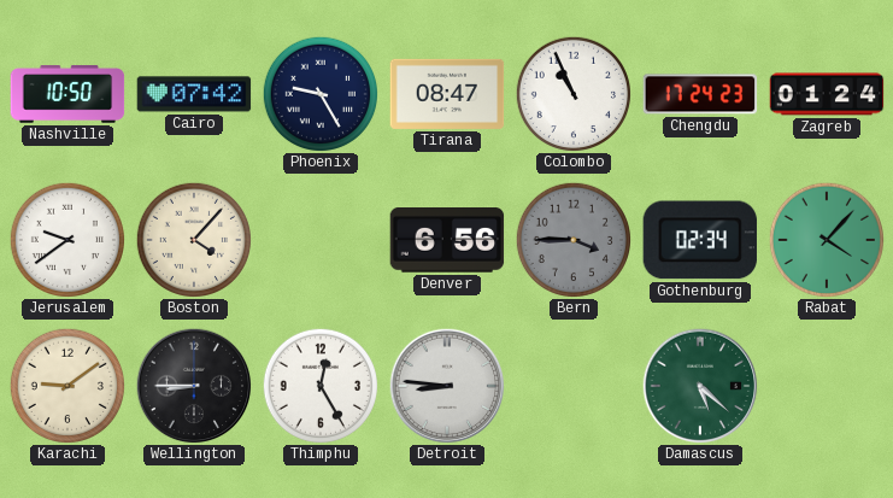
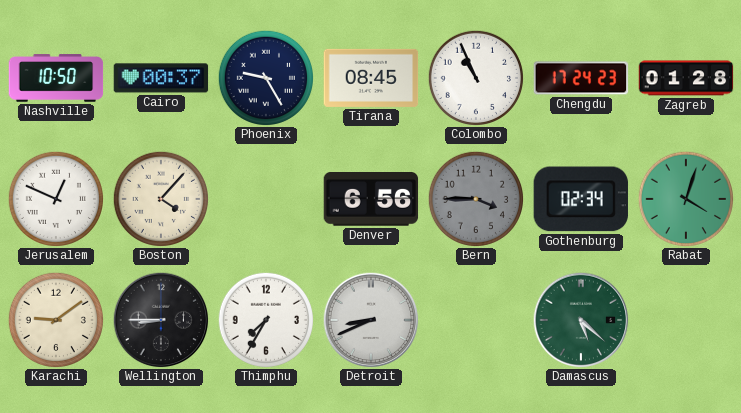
Cairo: 07:42 -> 00:37
Tirana: 08:47 -> 08:45
Zagreb: 01:24 -> 01:28
Jerusalem: 9:39 -> 12:49
Rabat: 4:07 -> 4:03
Thimphu: 12:25 -> 7:35
Detroit: 8:46 -> 8:41
